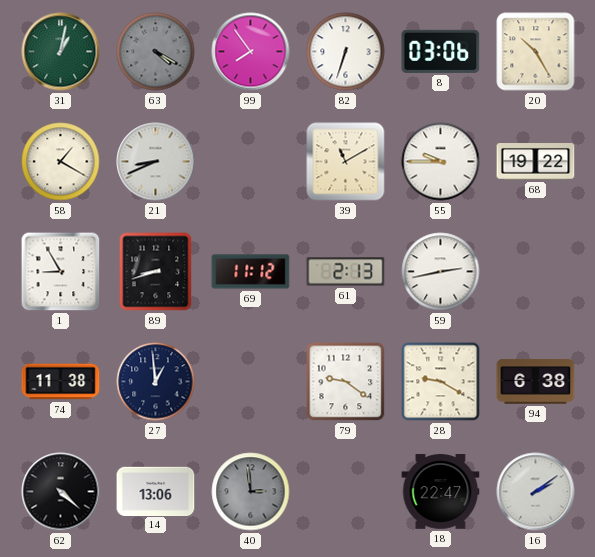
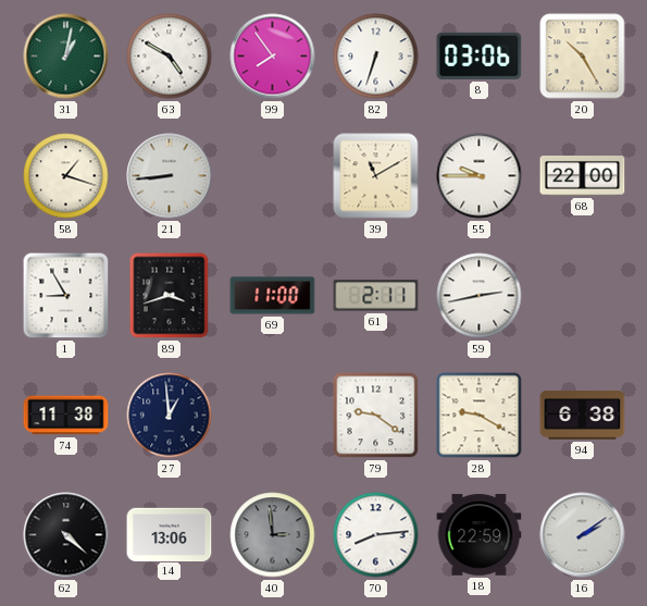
63: 4:20 -> 4:50
63 dial: grey -> white
58: 1:20 -> 1:18
21: 8:41 -> 8:44
68: 19:22 -> 22:00
89: 8:42 -> 3:42
69: 11:12 -> 11:00
61: 2:13 -> 2:11
70: none -> 8:14
18: 22:47 -> 22:59
